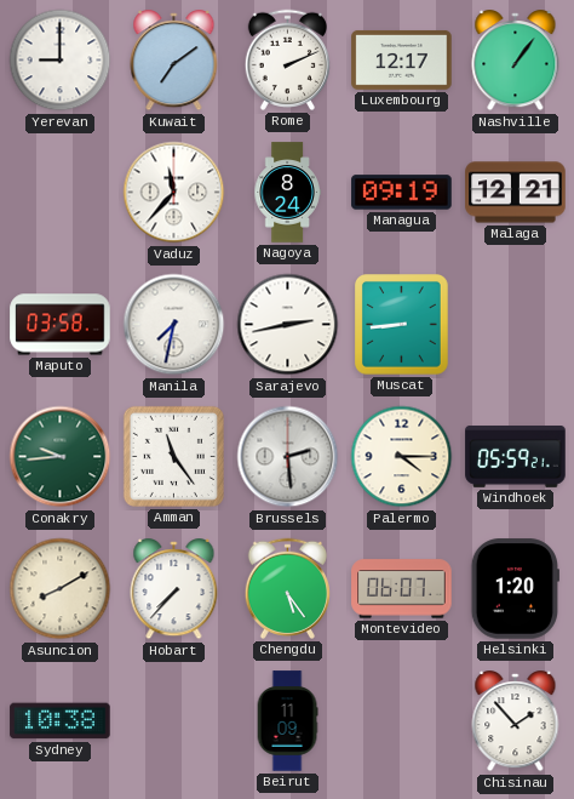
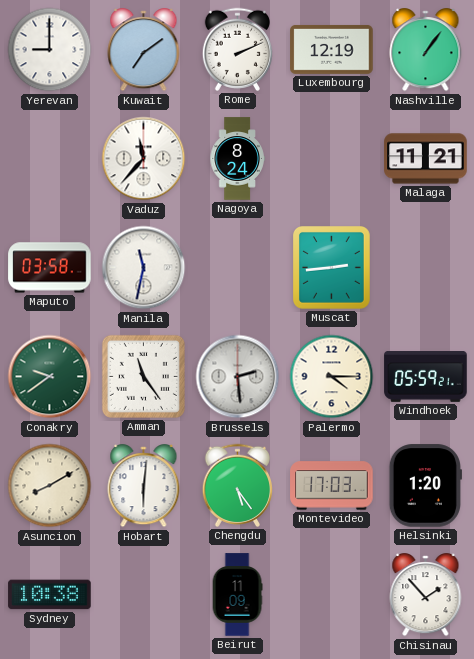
Luxembourg: 12:17 -> 12:19
Managua: 09:19 -> none
Malaga: 12:21 -> 11:21
Manila: 7:32 -> 11:32
Sarajevo: 2:43 -> none
Muscat: 8:44 -> 2:44
Conakry: 9:44 -> 9:39
Hobart: 7:37 -> 6:01
Montevideo: 06:07 -> 17:03
